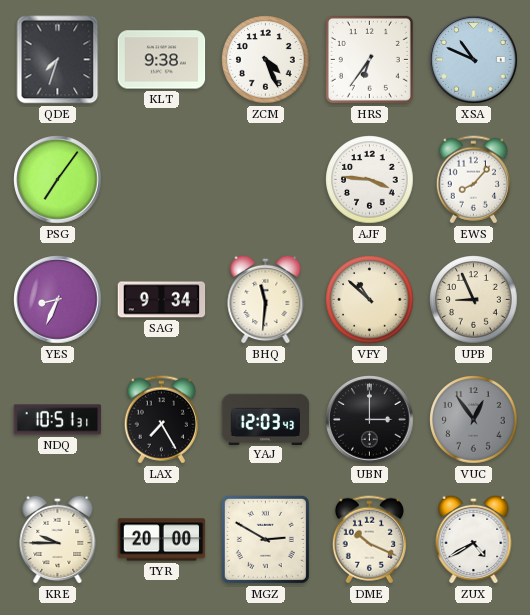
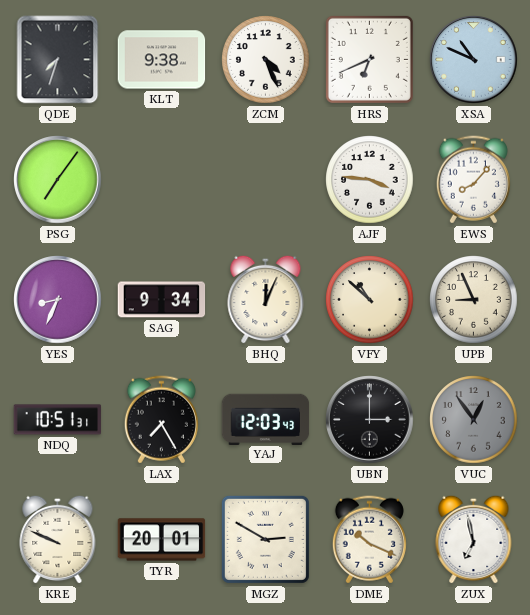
HRS: 6:36 -> 6:41
BHQ: 11:31 -> 12:04
KRE: 9:45 -> 9:49
TYR: 20:00 -> 20:01
ZUX: 4:40 -> 6:58
